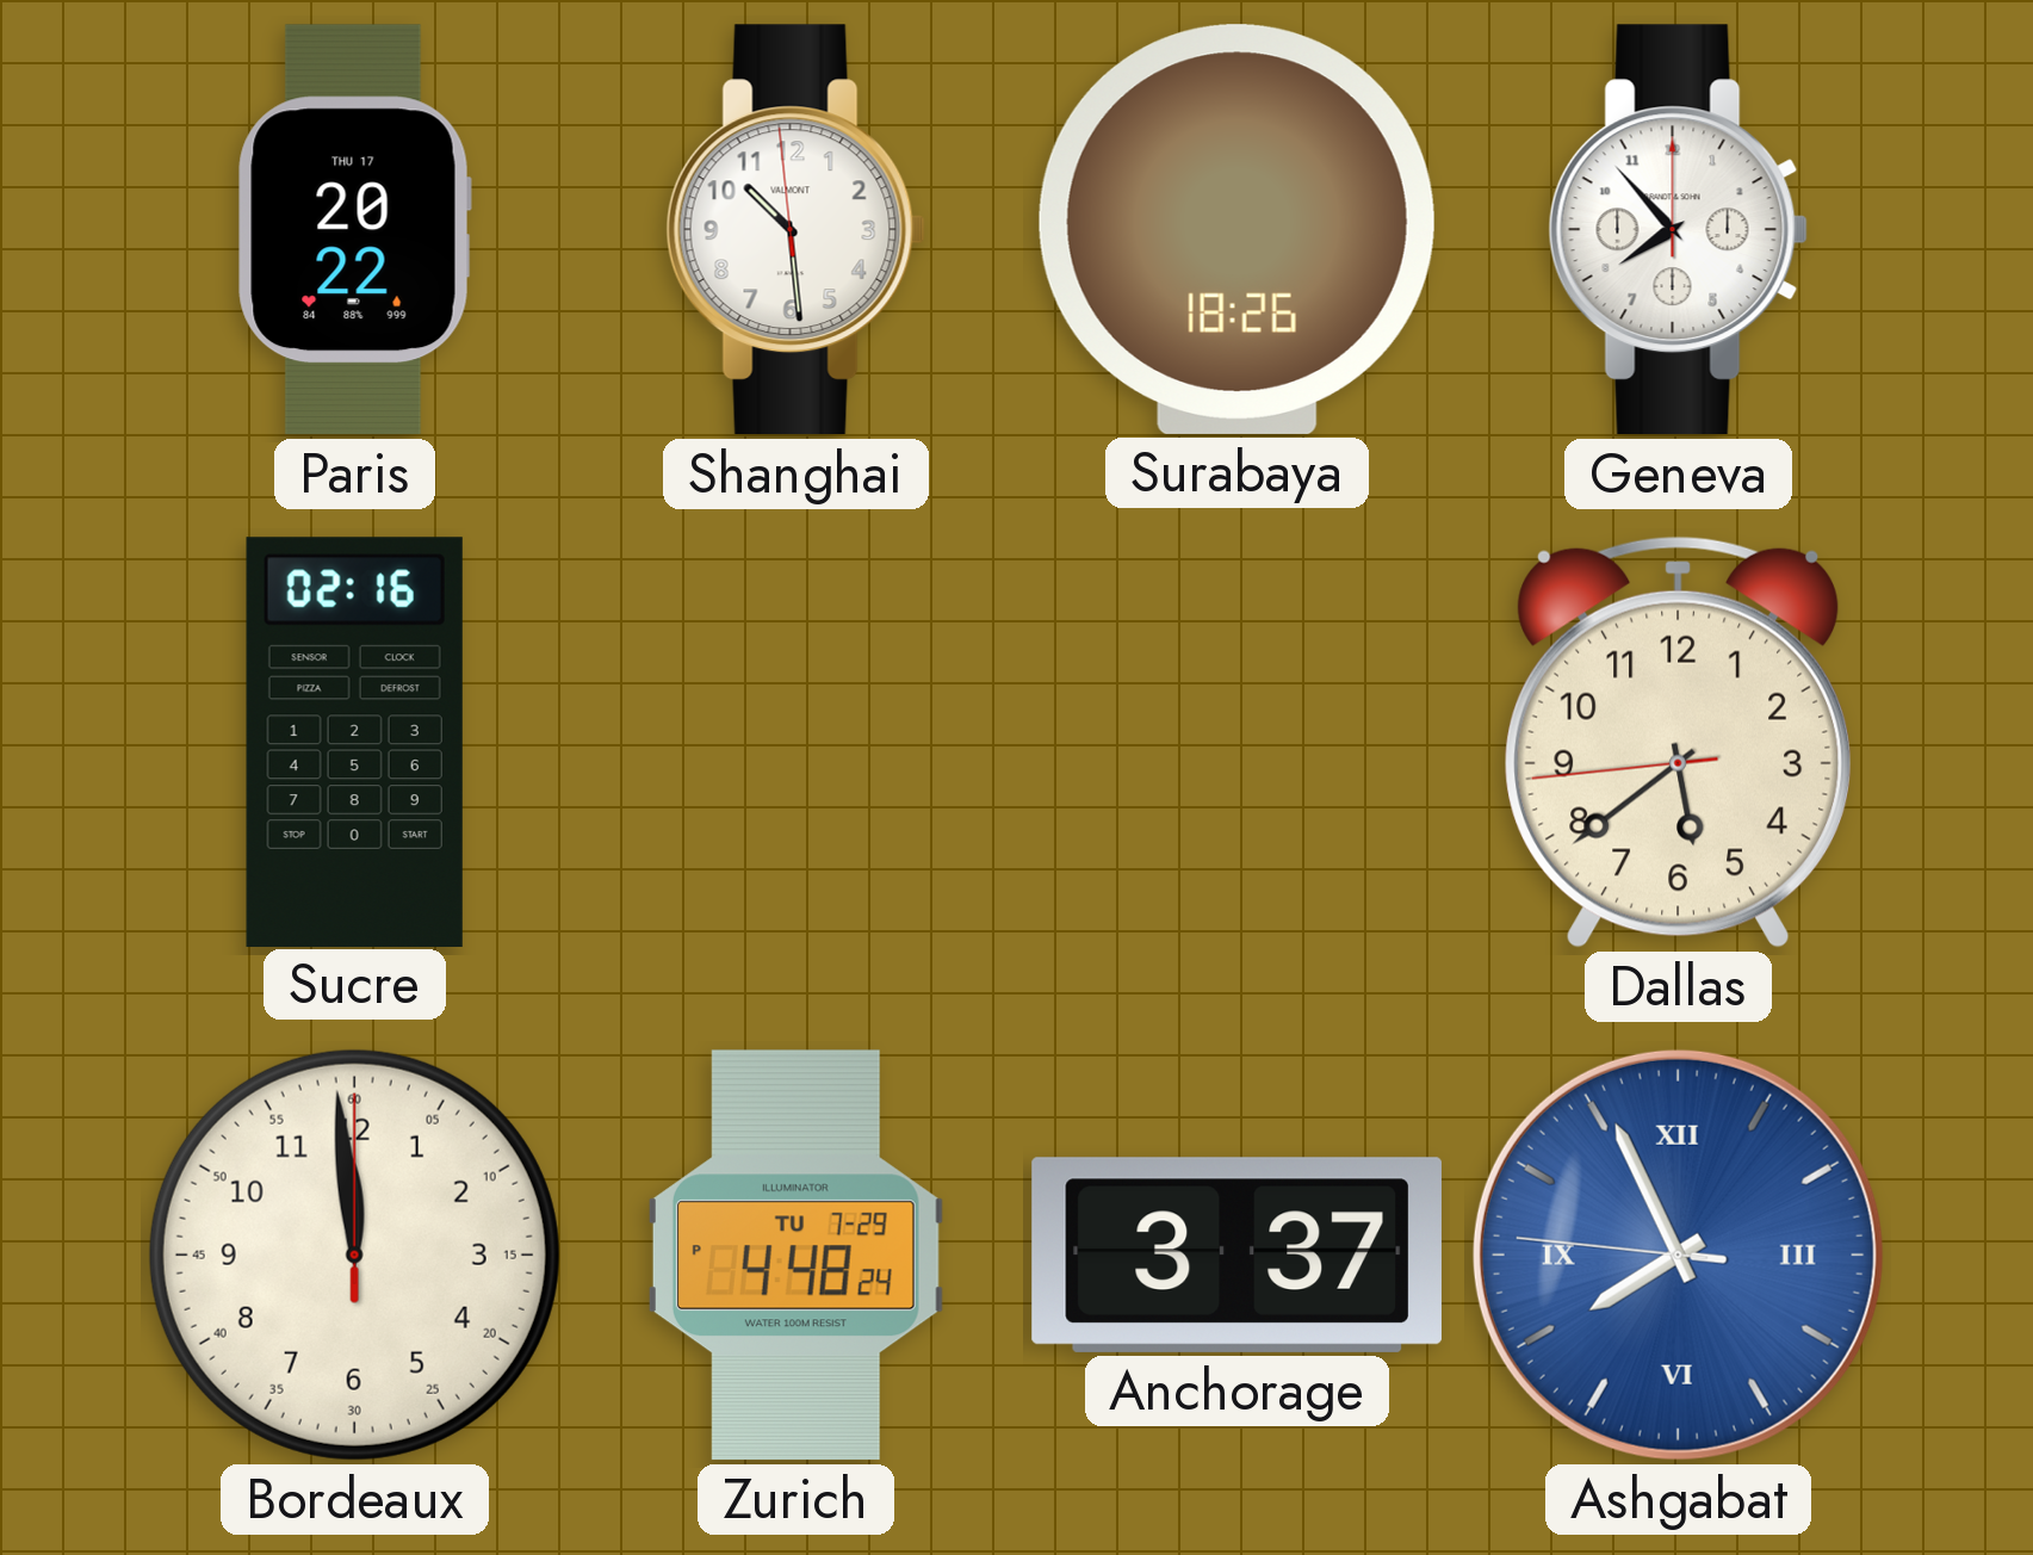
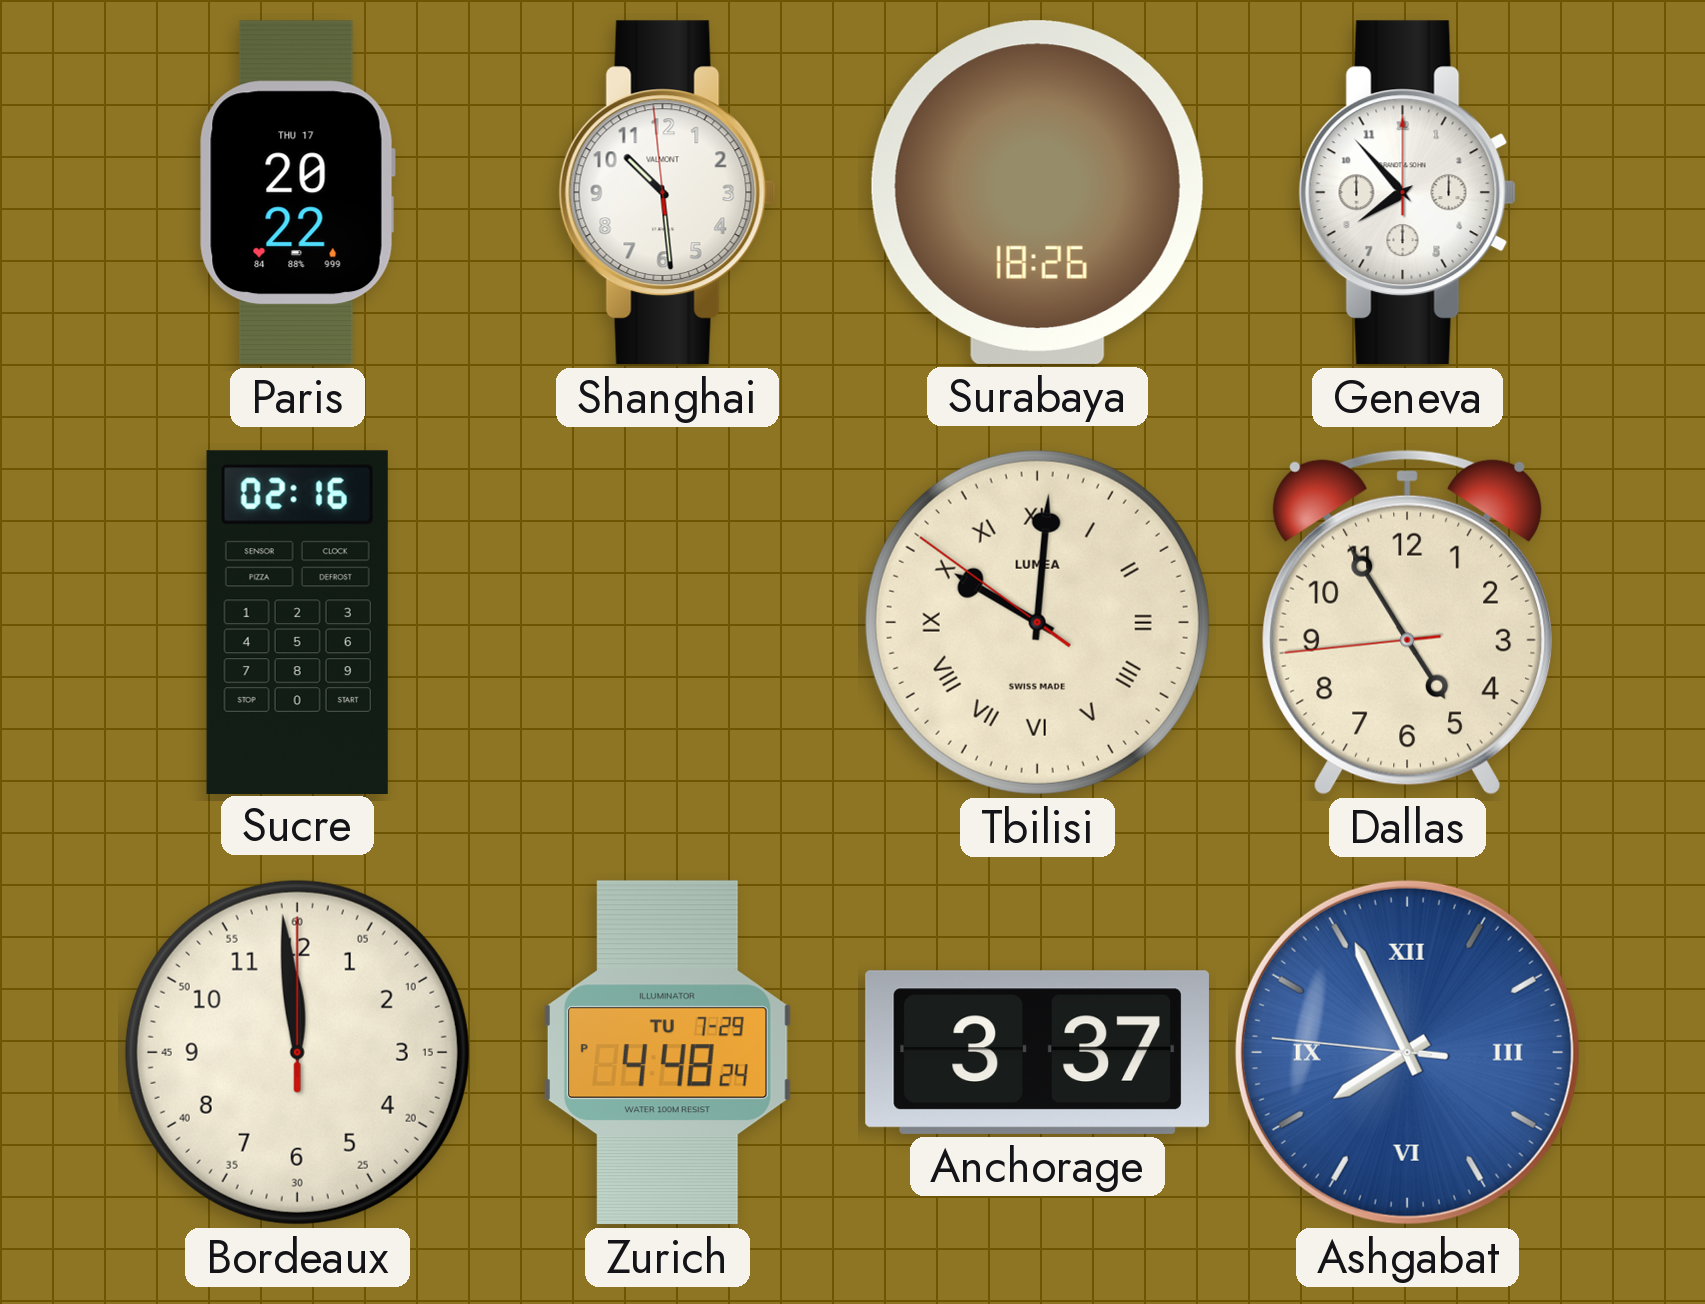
Tbilisi: none -> 10:00
Dallas: 5:38 -> 4:54
